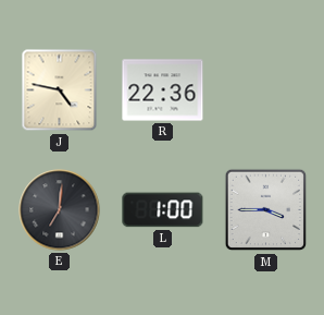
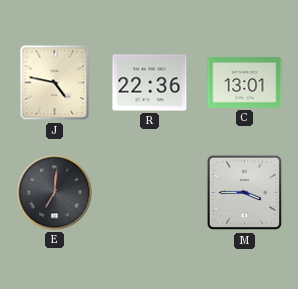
C: none -> 13:01
L: 1:00 -> none
